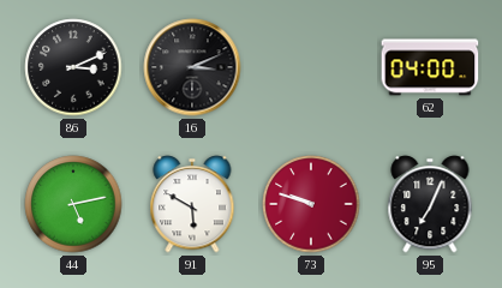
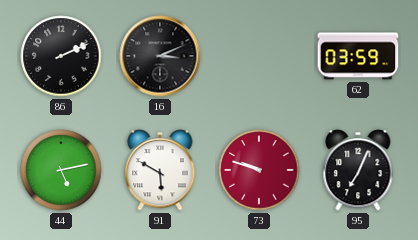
86: 3:11 -> 2:11
62: 04:00 -> 03:59
